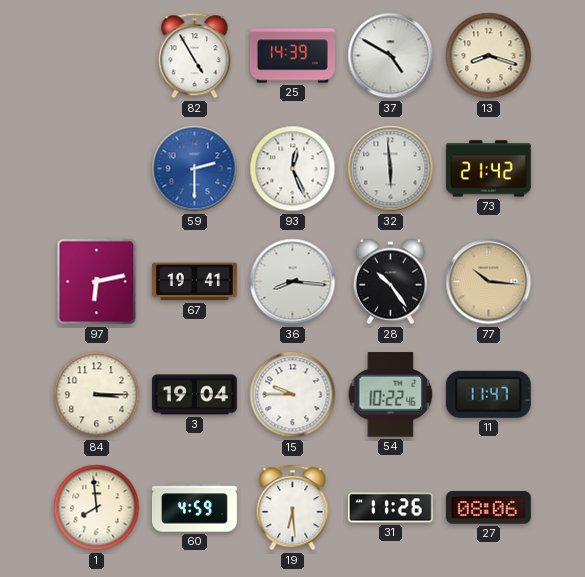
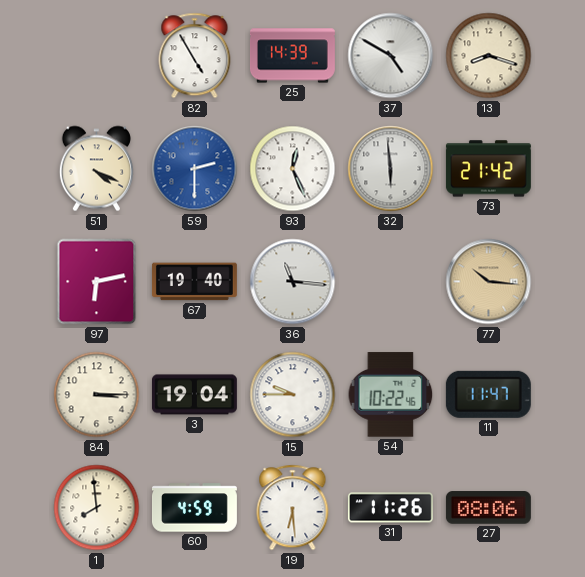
51: none -> 4:19
67: 19:41 -> 19:40
36: 8:16 -> 11:16
28: 10:24 -> none
